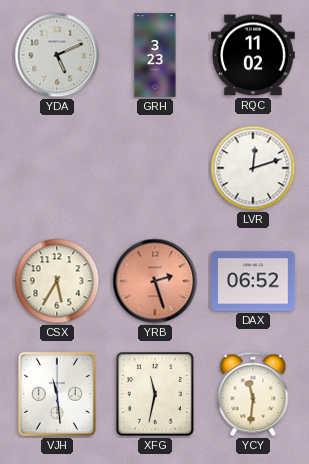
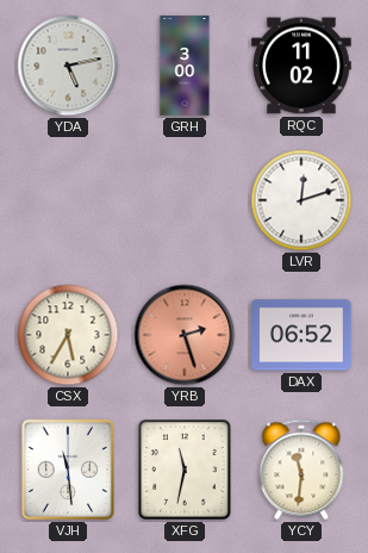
YDA: 5:11 -> 5:13
GRH: 3:23 -> 3:00
